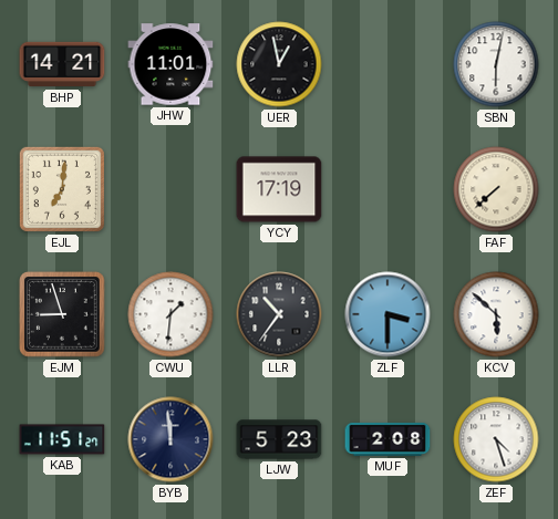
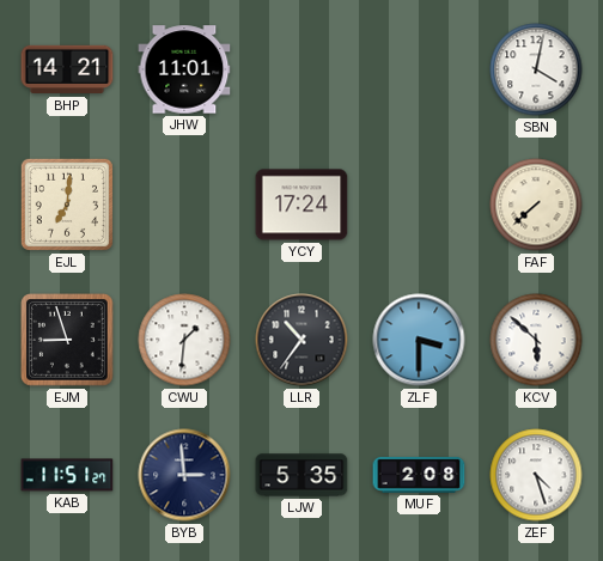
UER: 12:58 -> none
SBN: 6:02 -> 4:02
YCY: 17:19 -> 17:24
BYB: 11:59 -> 2:59
LJW: 5:23 -> 5:35
